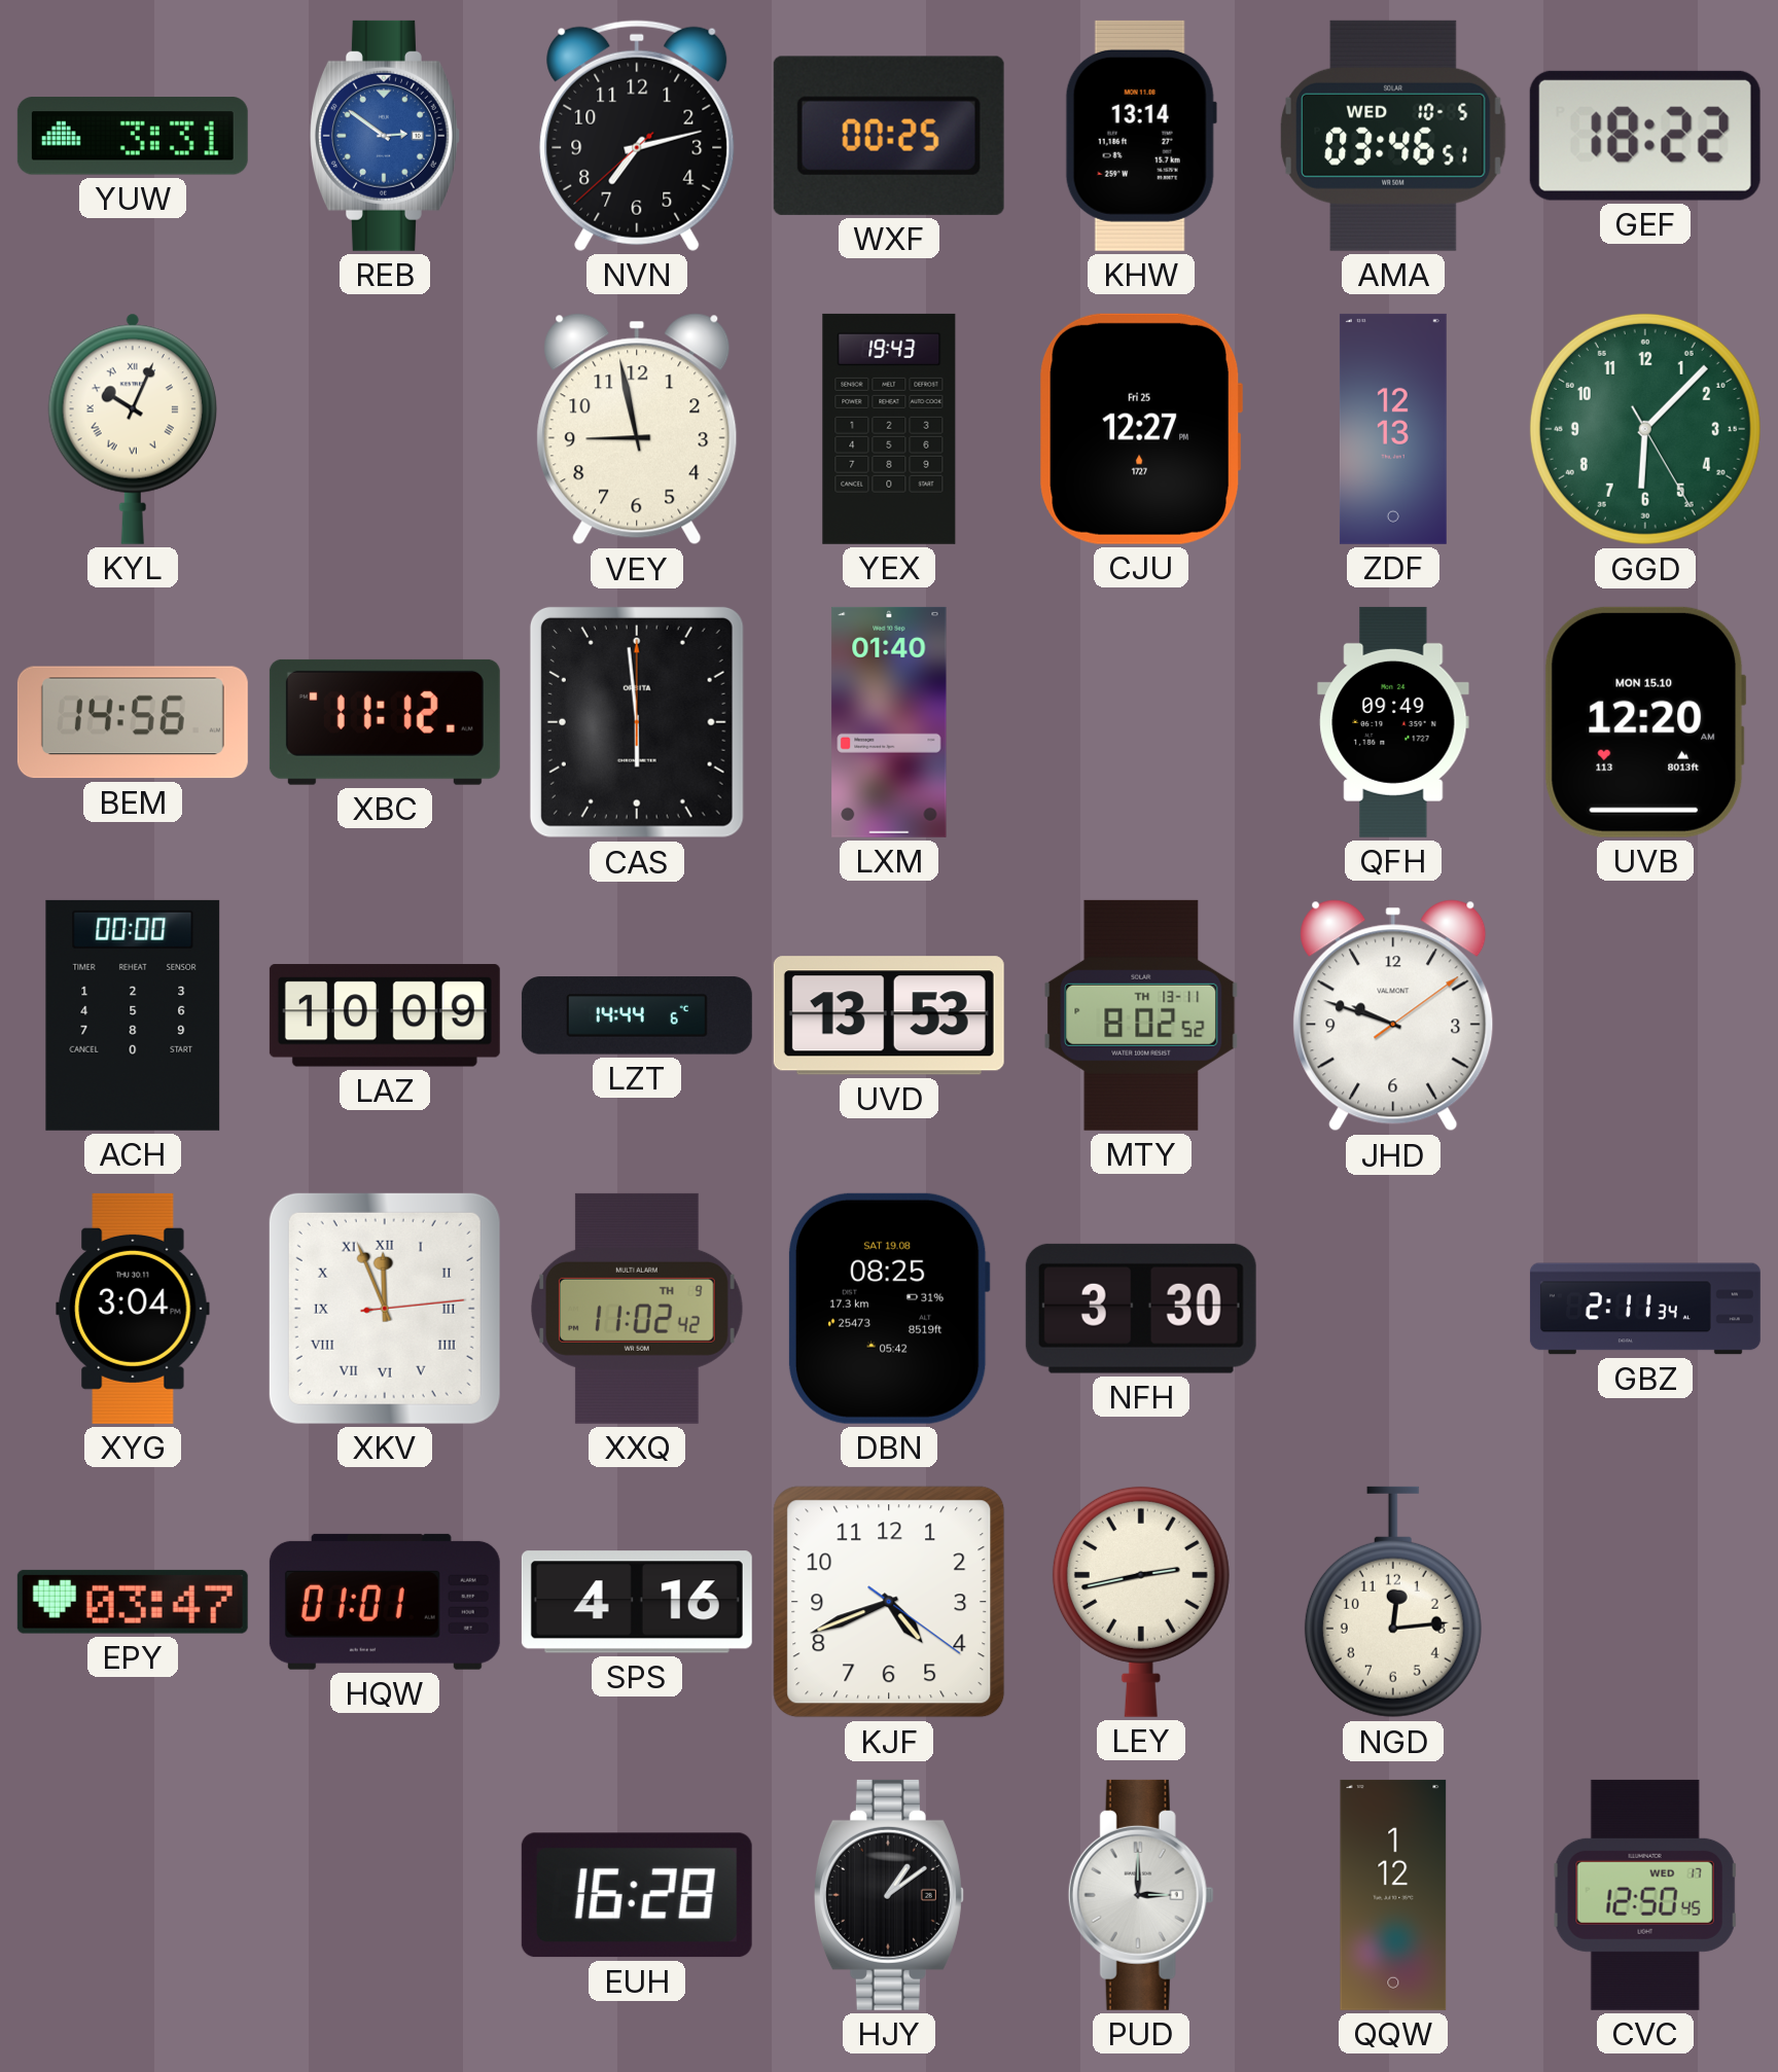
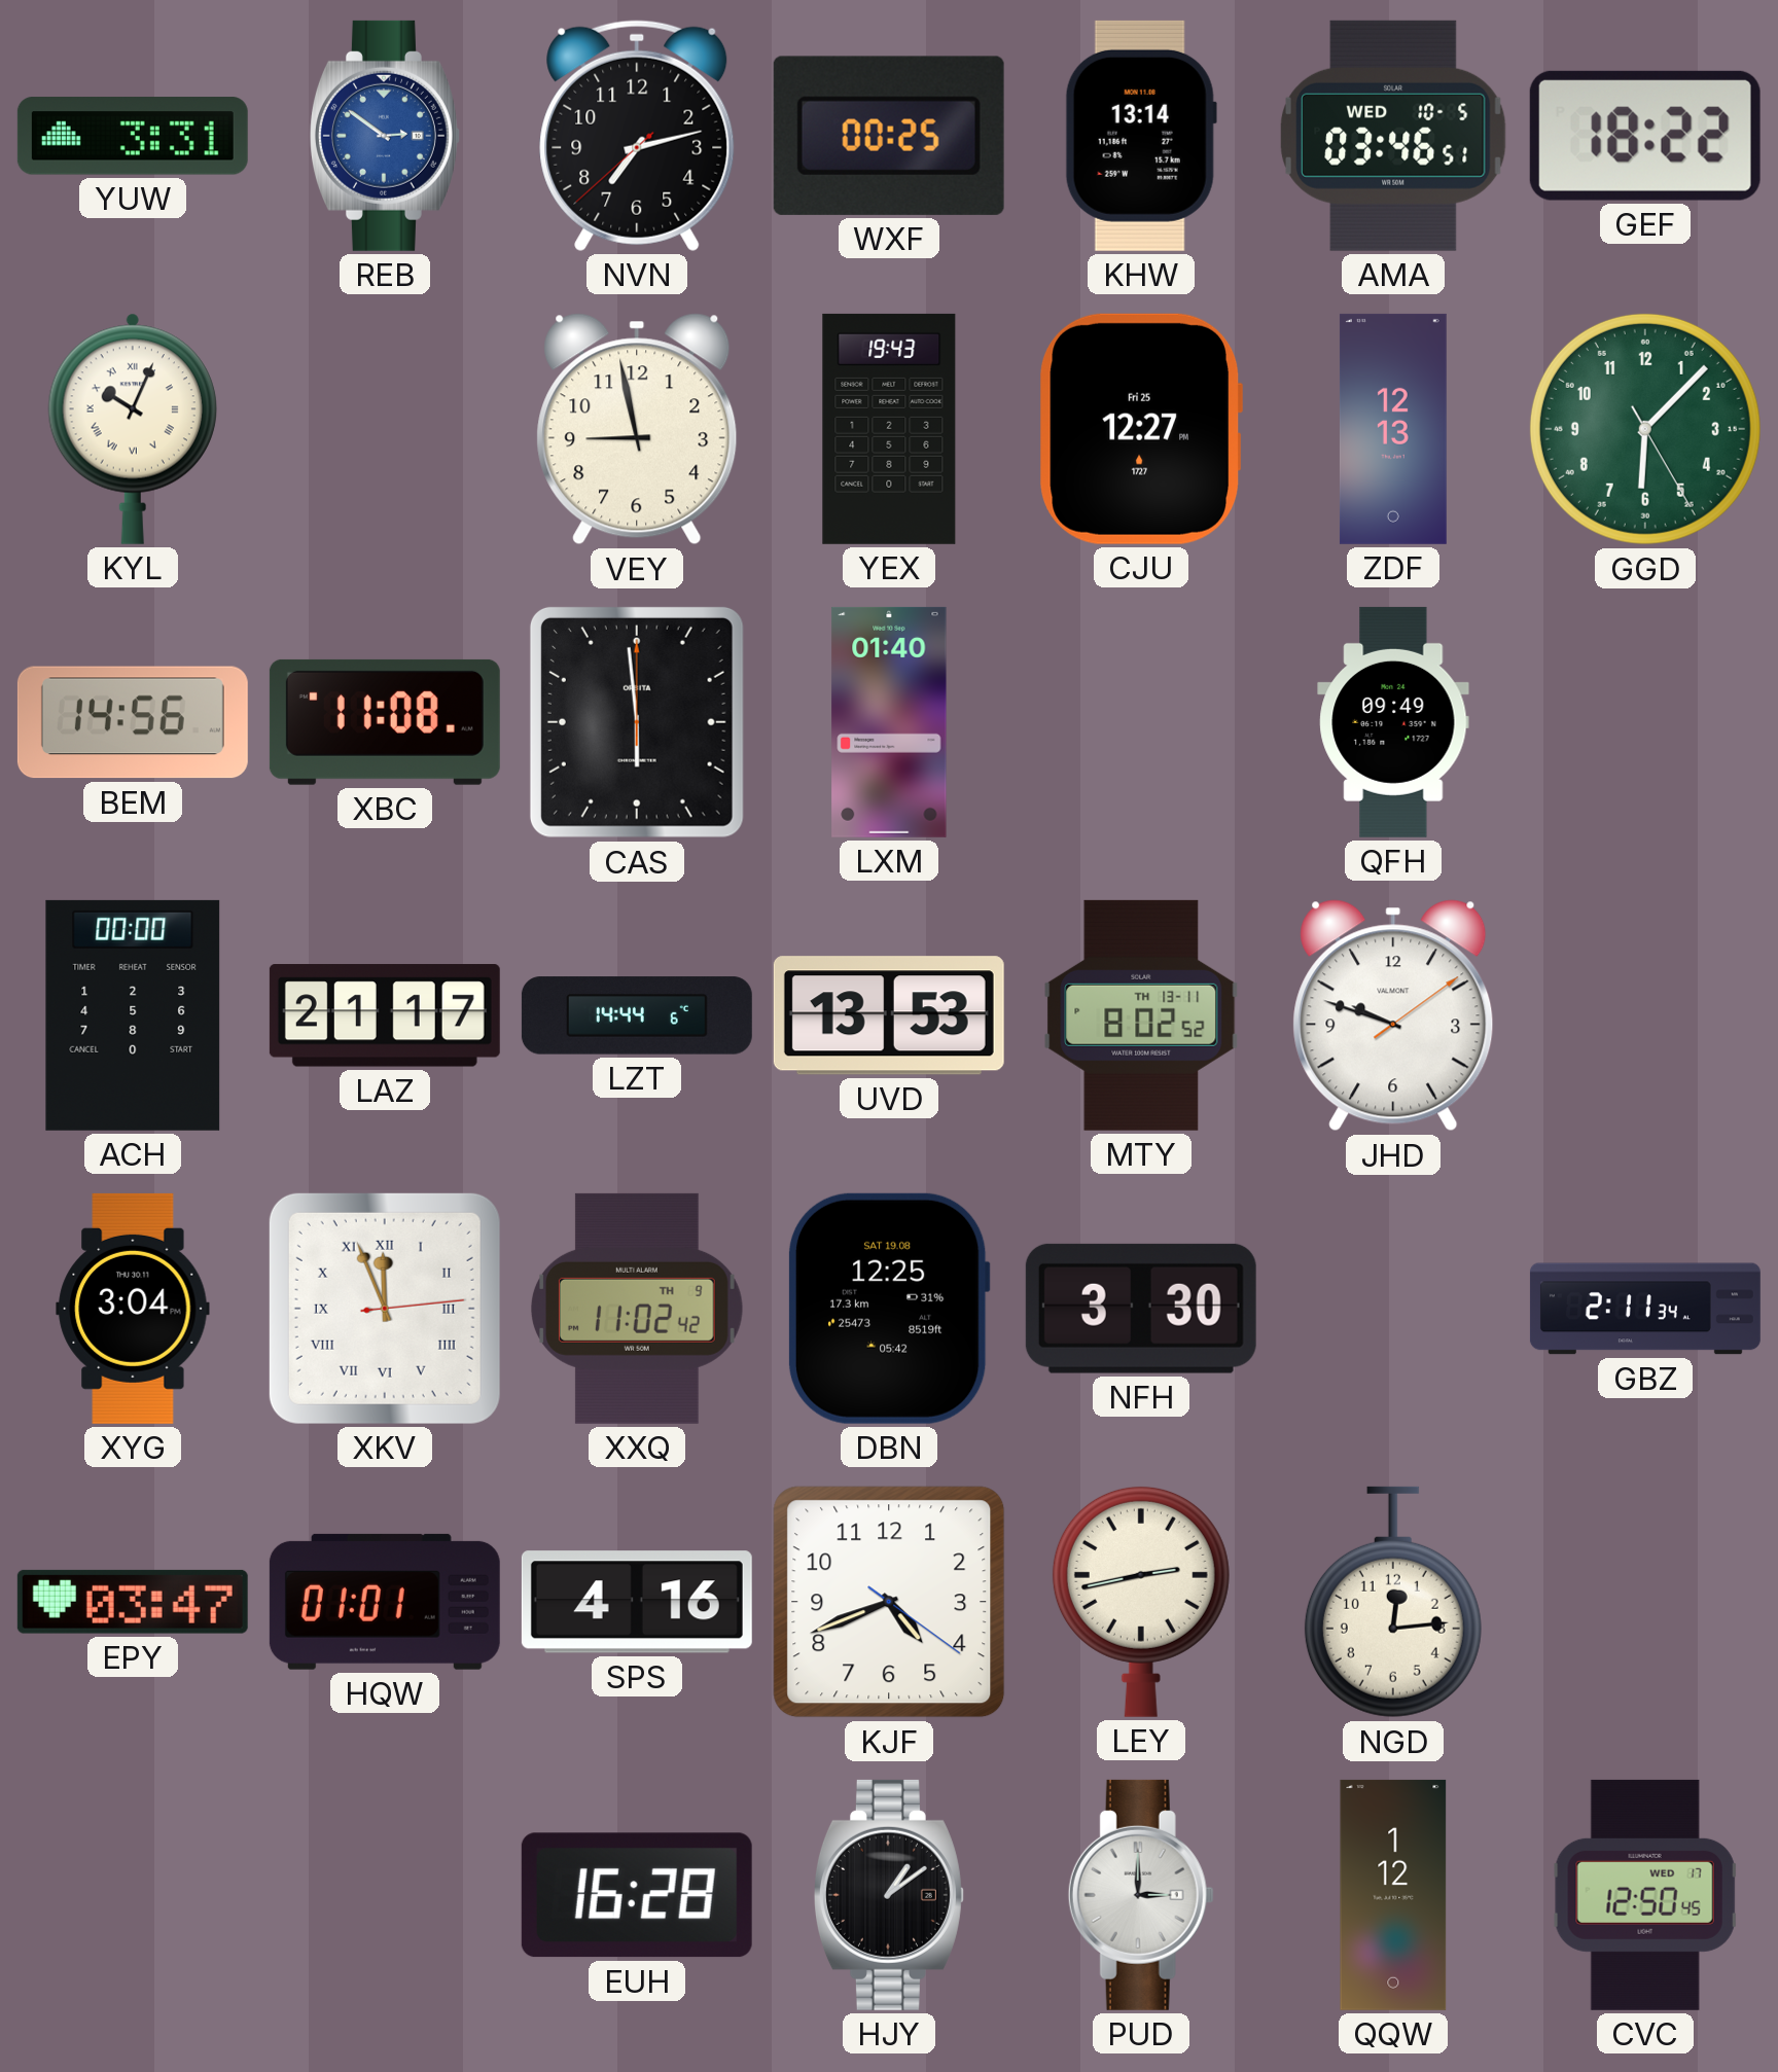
XBC: 11:12 -> 11:08
UVB: 12:20 -> none
LAZ: 10:09 -> 21:17
DBN: 08:25 -> 12:25
